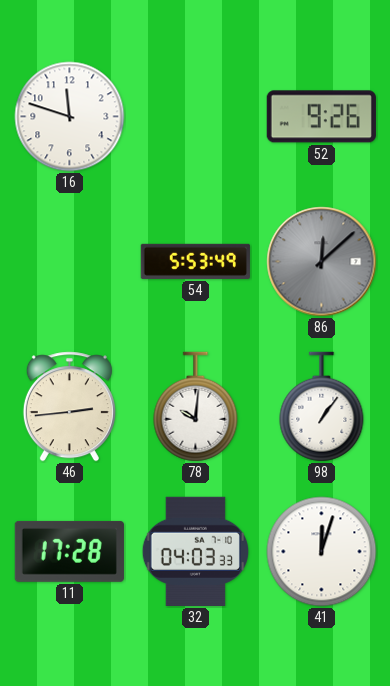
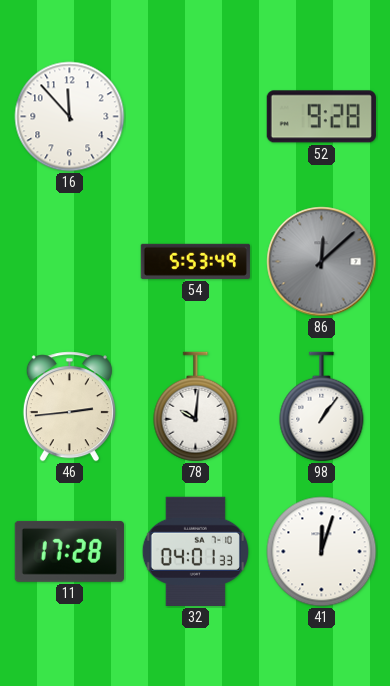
16: 11:48 -> 11:53
52: 9:26 -> 9:28
32: 04:03 -> 04:01
